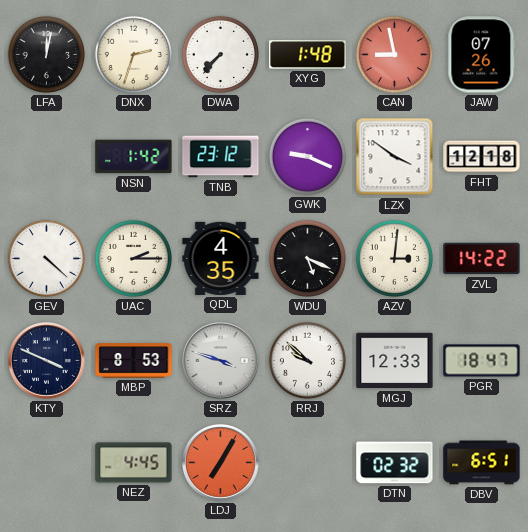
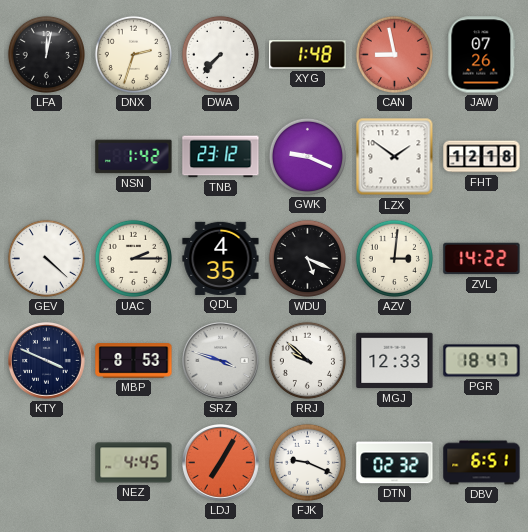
LZX: 3:51 -> 1:51
FJK: none -> 9:19
